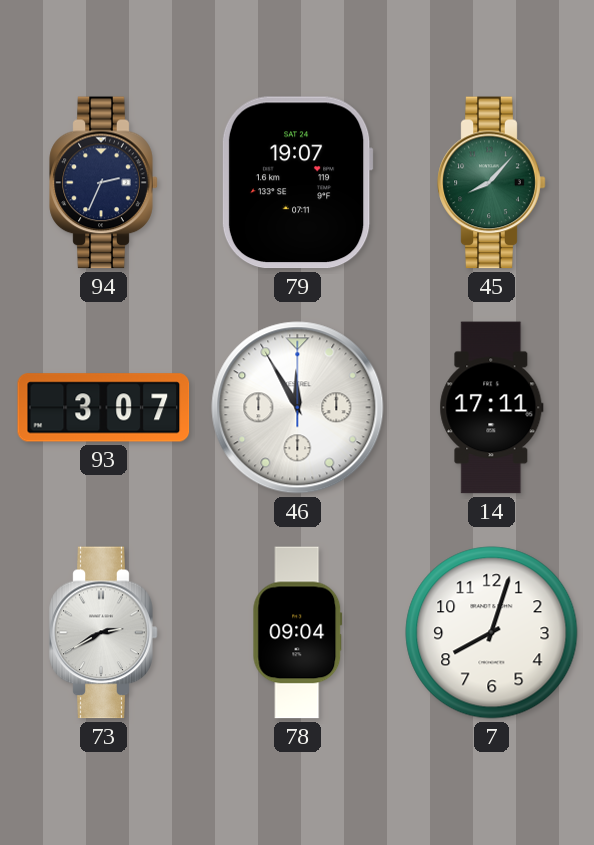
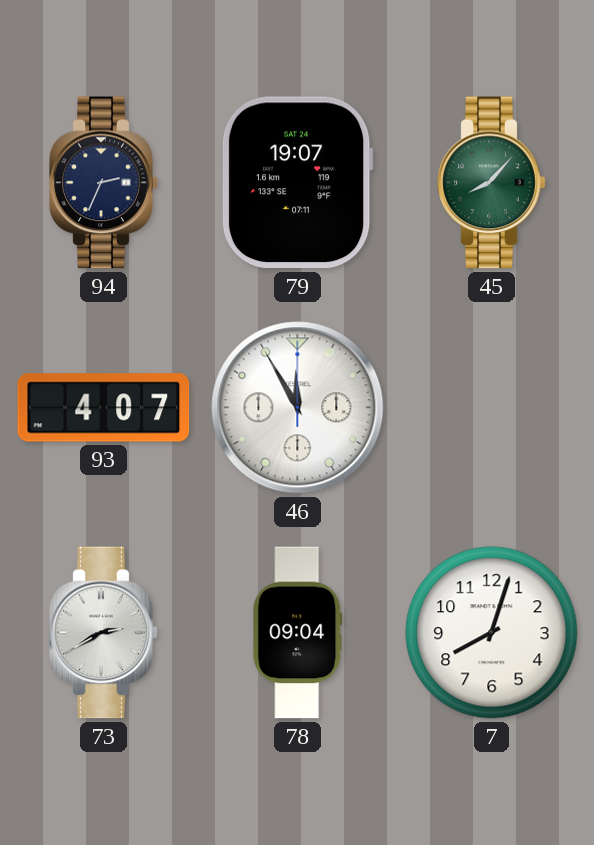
93: 3:07 -> 4:07
14: 17:11 -> none
